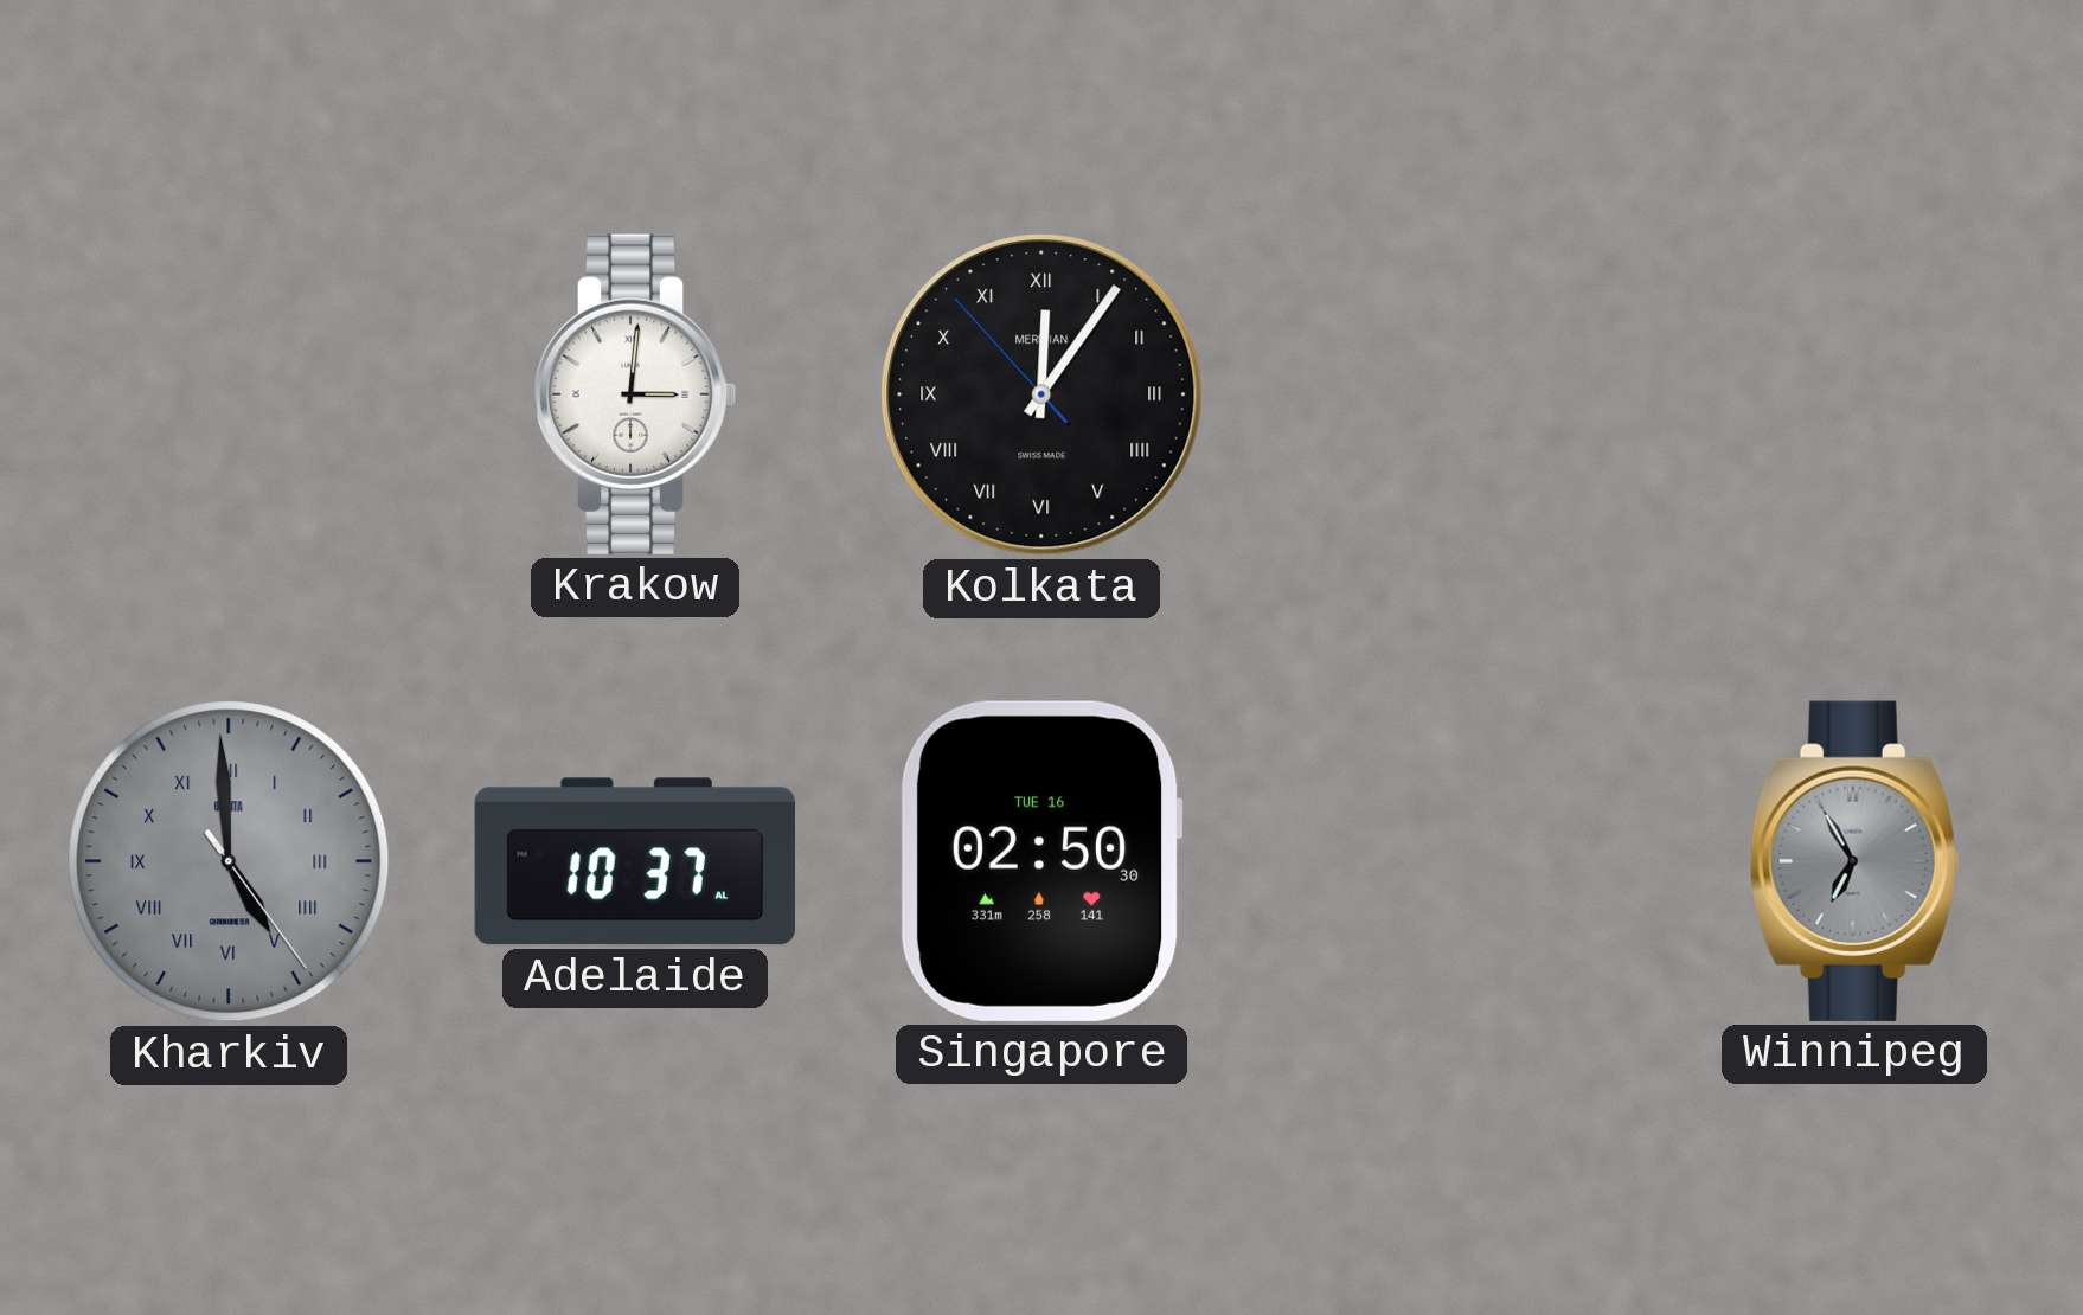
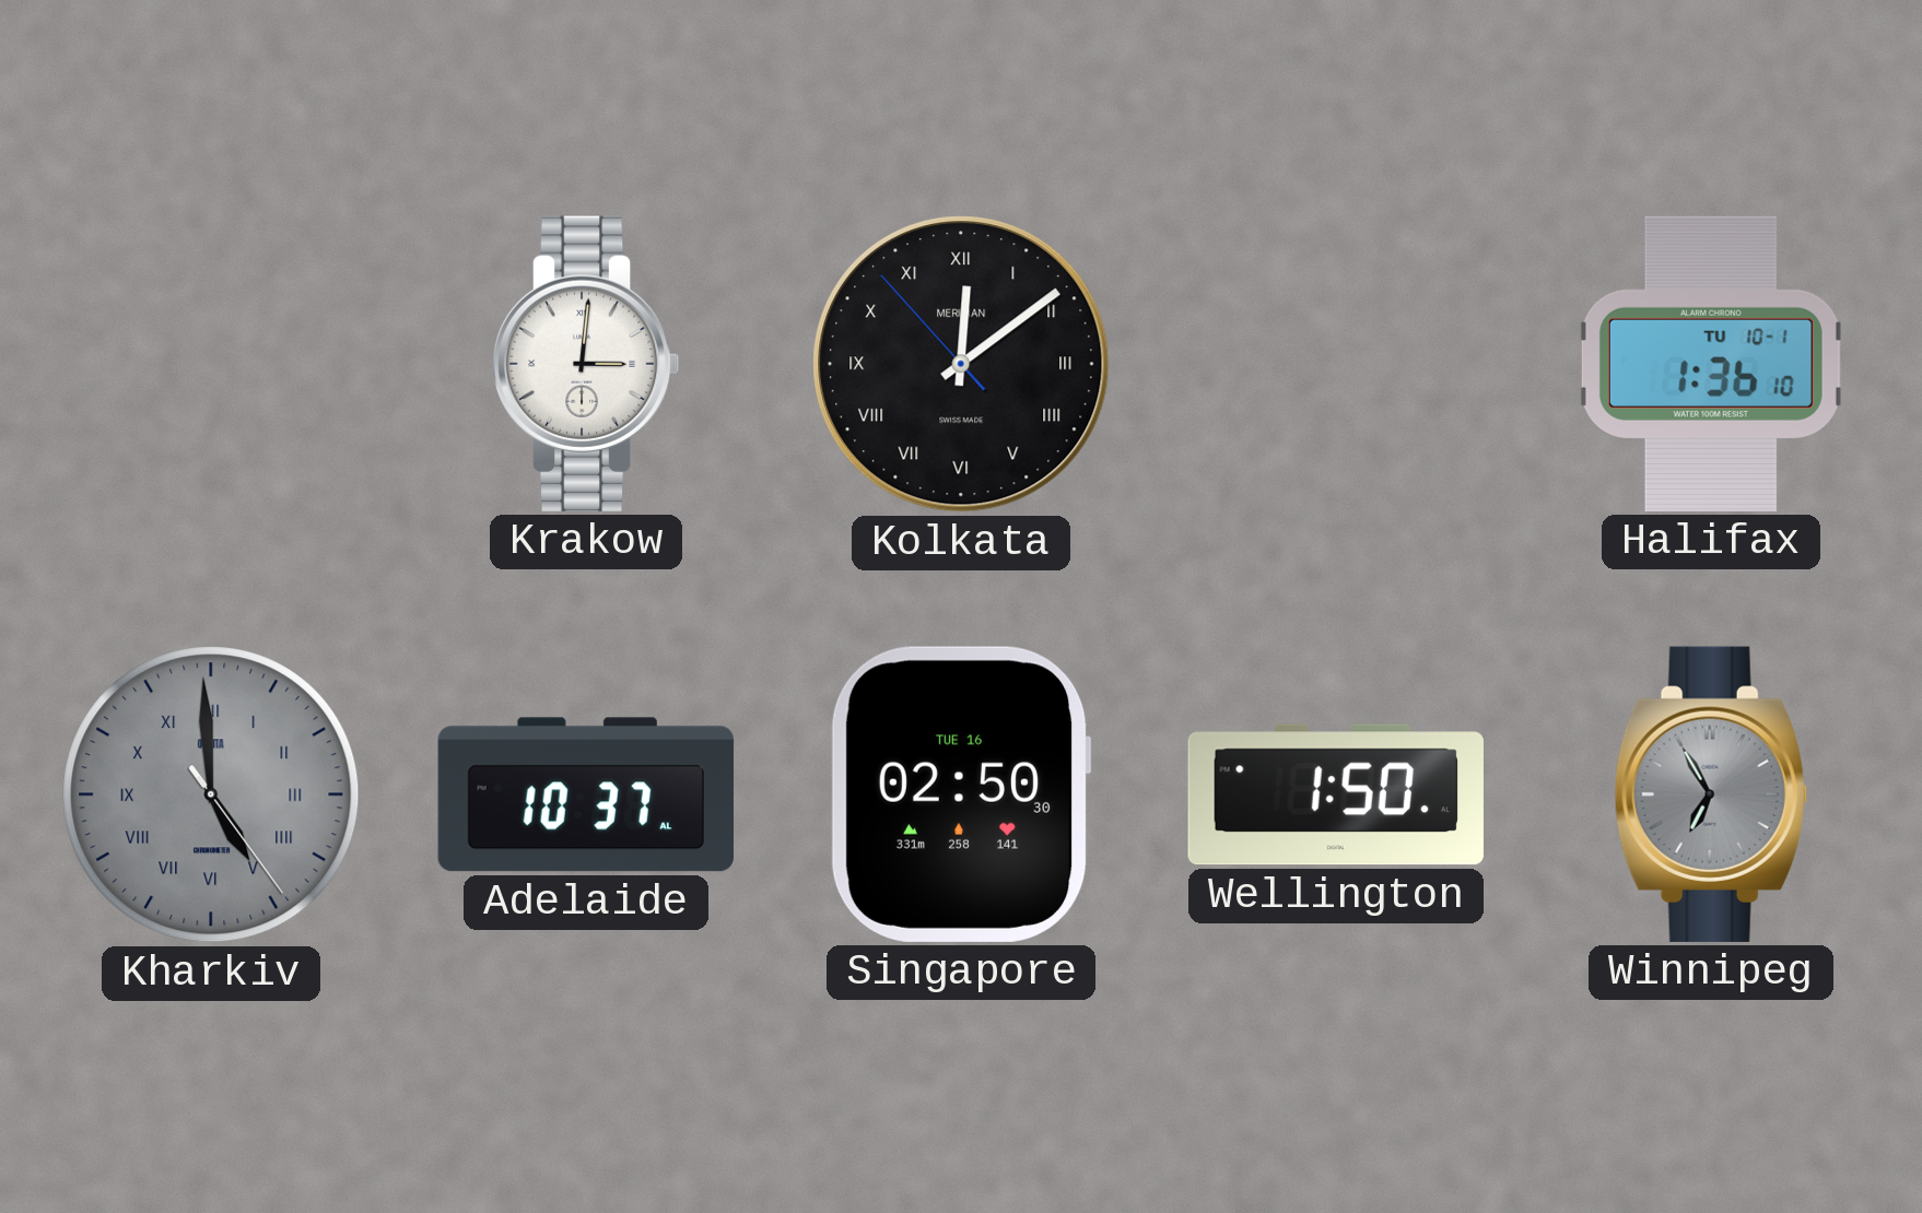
Kolkata: 12:05 -> 12:08
Halifax: none -> 1:36
Wellington: none -> 1:50
